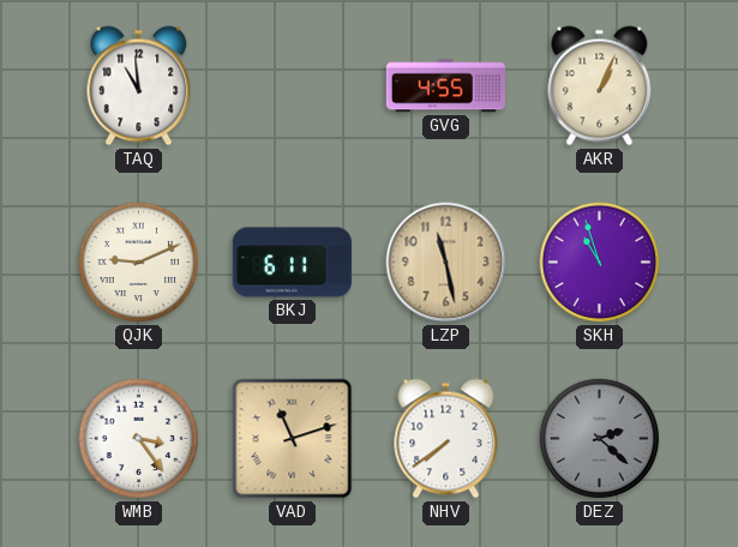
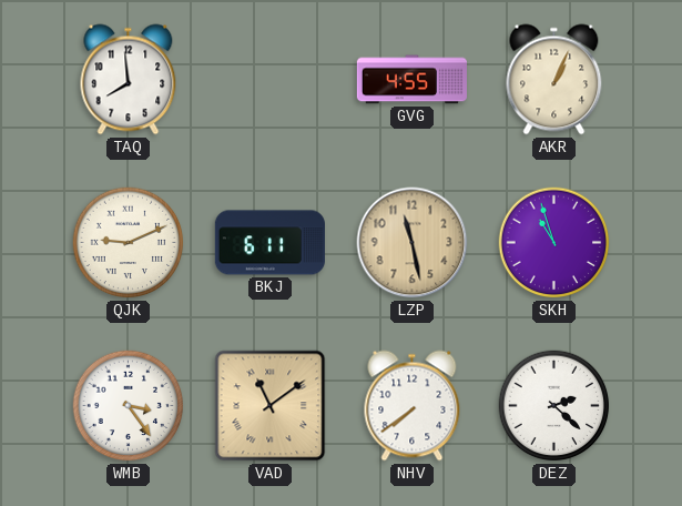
TAQ: 10:59 -> 7:59
VAD: 11:12 -> 11:09
DEZ dial: grey -> white
